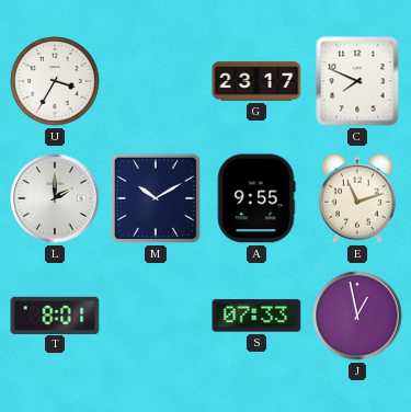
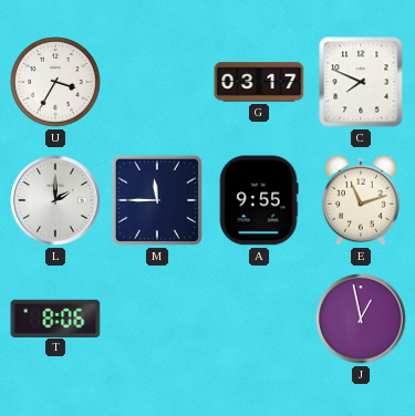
G: 23:17 -> 03:17
M: 10:10 -> 11:45
T: 8:01 -> 8:06
S: 07:33 -> none
